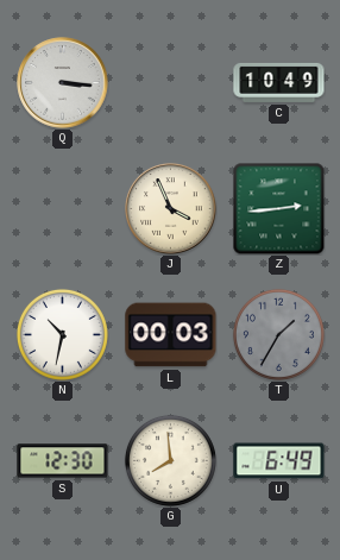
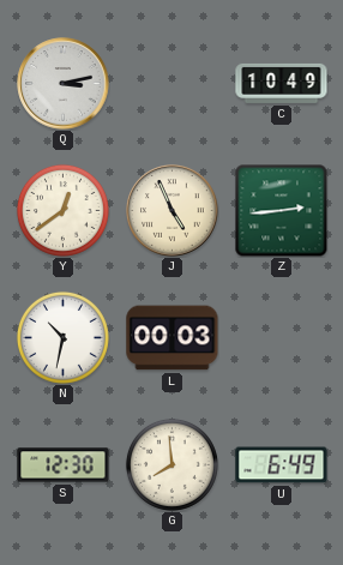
Q: 3:16 -> 3:13
Y: none -> 12:39
J: 3:56 -> 4:56
T: 1:35 -> none
